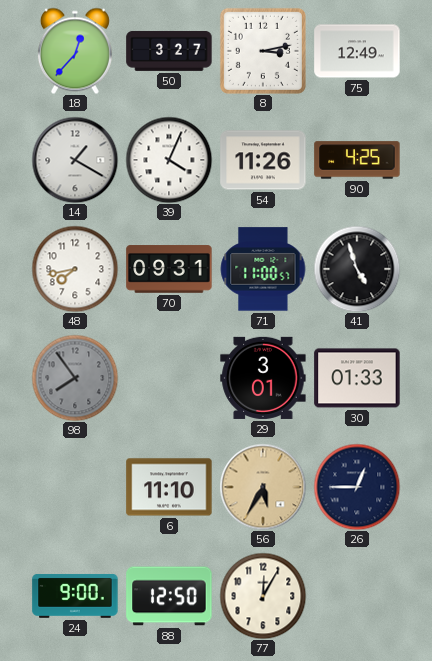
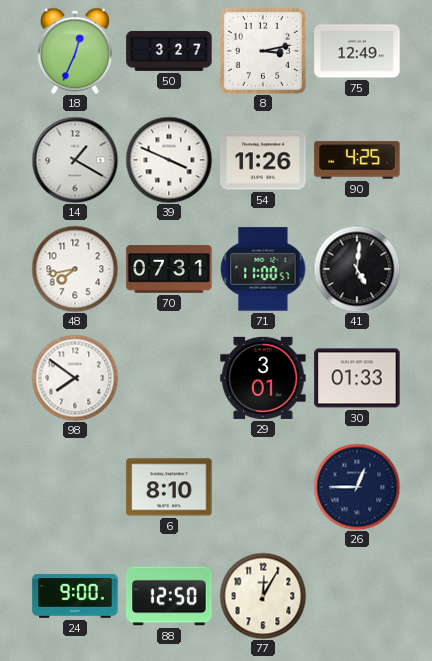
18: 12:37 -> 12:34
39: 4:04 -> 3:49
70: 09:31 -> 07:31
41: 4:57 -> 5:01
98: 7:54 -> 7:51
98 dial: grey -> white
6: 11:10 -> 8:10
56: 5:35 -> none
